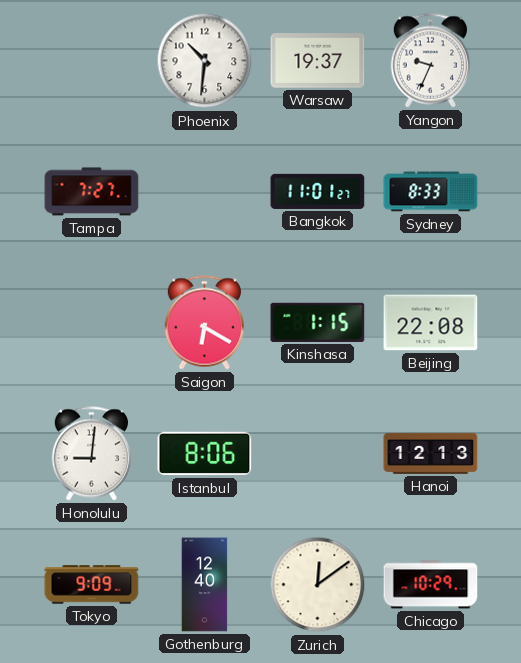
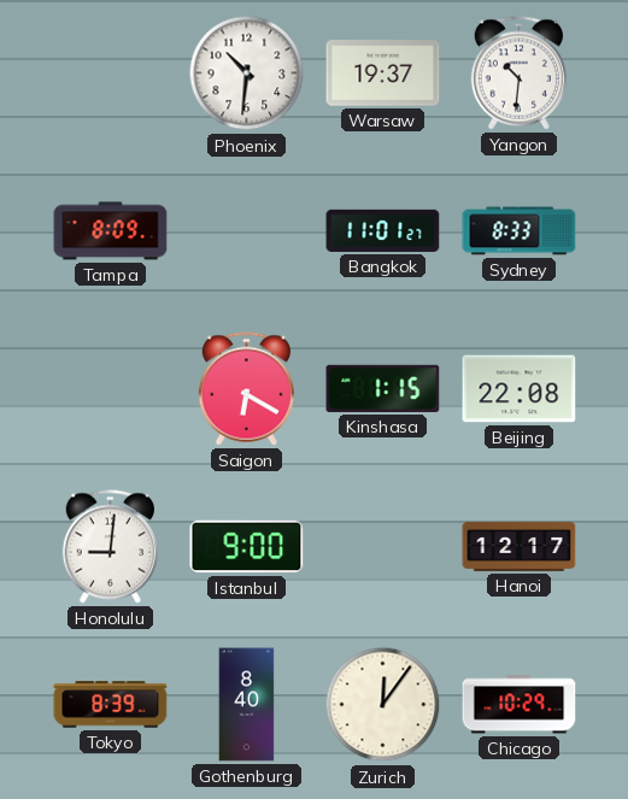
Yangon: 9:34 -> 10:31
Tampa: 7:27 -> 8:09
Istanbul: 8:06 -> 9:00
Hanoi: 12:13 -> 12:17
Tokyo: 9:09 -> 8:39
Gothenburg: 12:40 -> 8:40
Zurich: 12:09 -> 12:06
